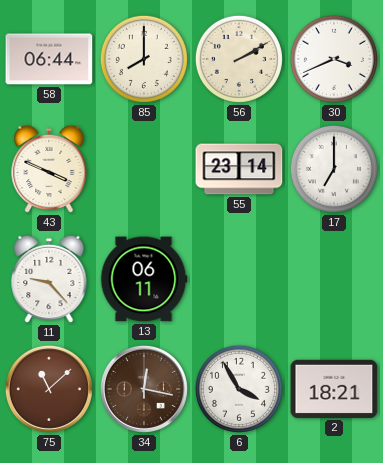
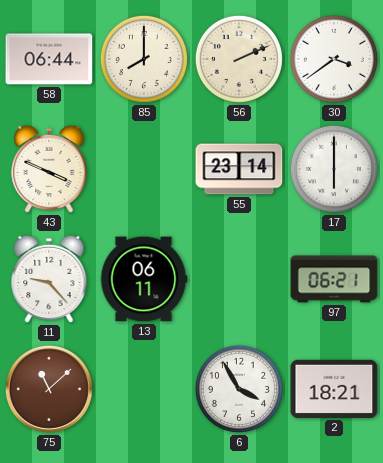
56: 2:10 -> 2:11
30: 3:41 -> 3:39
17: 7:00 -> 6:00
97: none -> 06:21
34: 12:17 -> none
